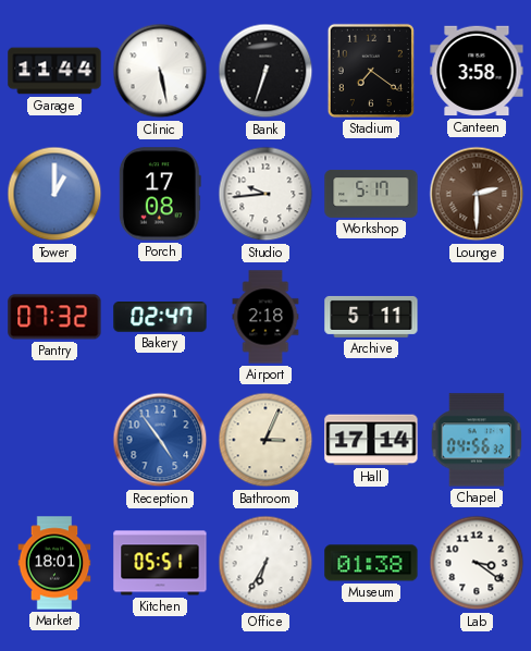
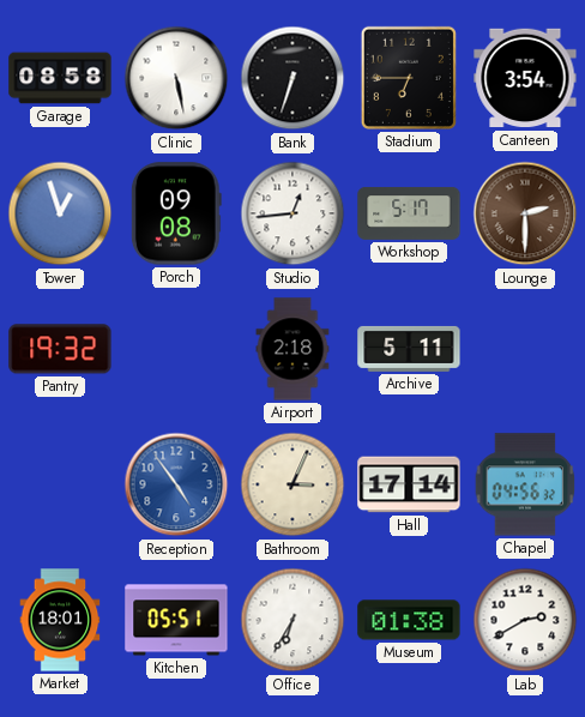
Garage: 11:44 -> 08:58
Stadium: 7:21 -> 6:45
Canteen: 3:58 -> 3:54
Tower: 1:00 -> 12:57
Porch: 17:08 -> 09:08
Studio: 9:44 -> 12:44
Pantry: 07:32 -> 19:32
Bakery: 02:47 -> none
Lab: 3:21 -> 2:40
